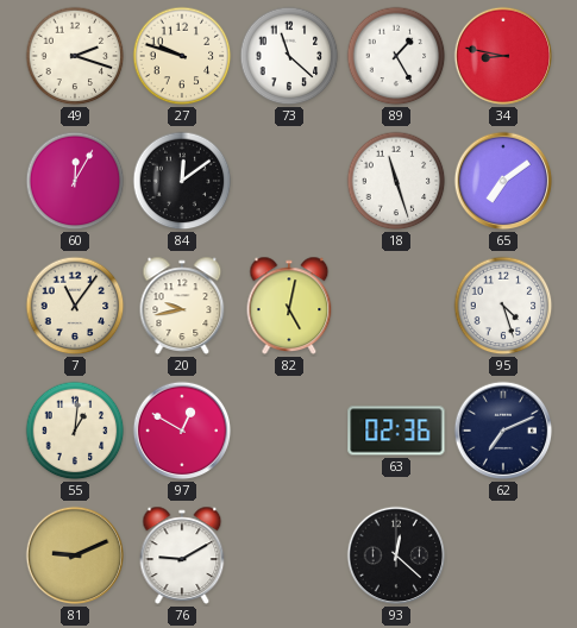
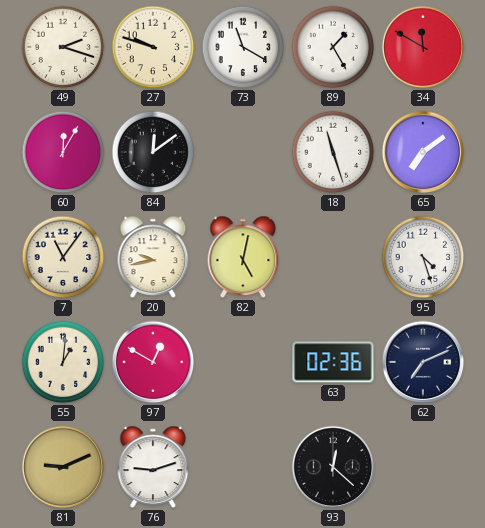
73: 11:22 -> 11:20
34: 8:47 -> 11:50
76: 9:10 -> 9:12
